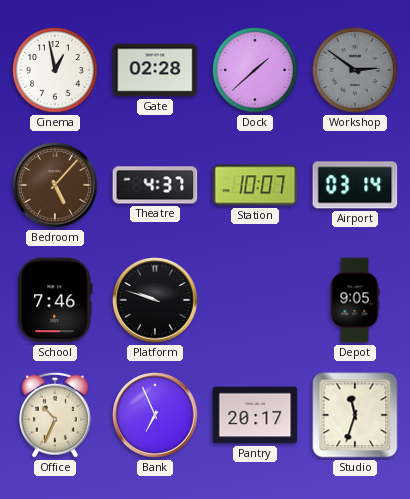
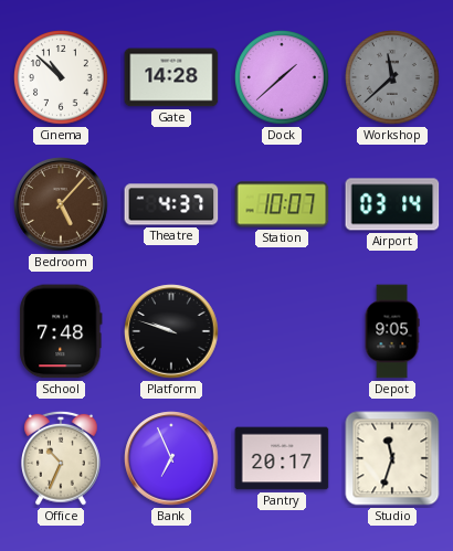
Cinema: 12:58 -> 10:52
Gate: 02:28 -> 14:28
Workshop: 2:51 -> 11:38
School: 7:46 -> 7:48
